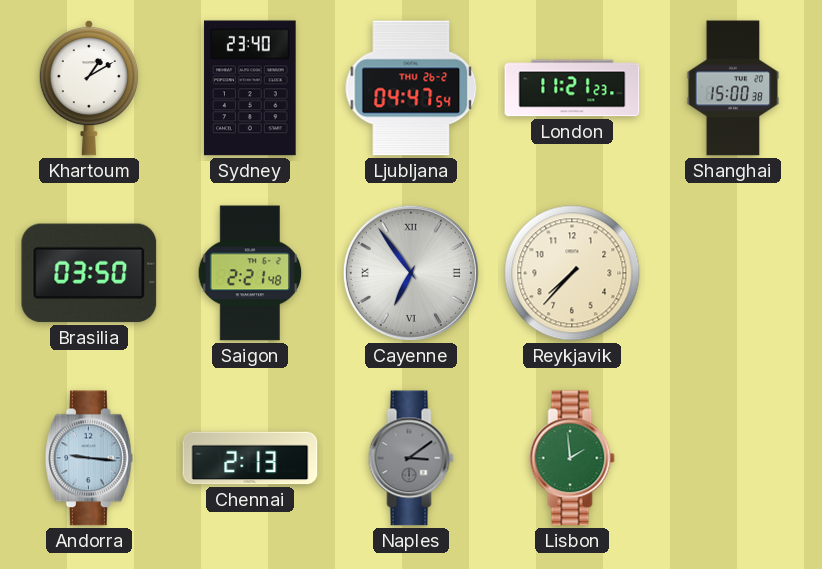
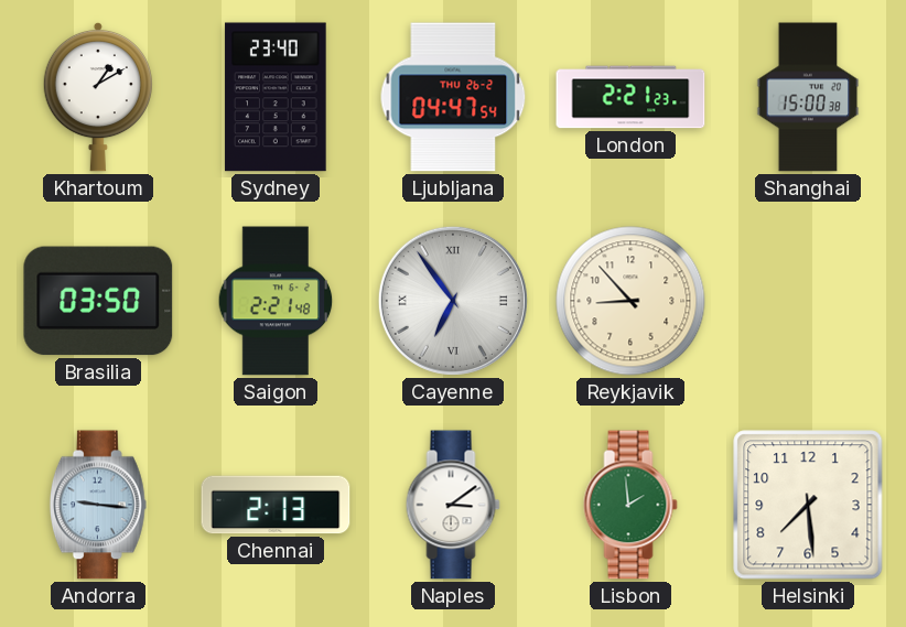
London: 11:21 -> 2:21
Reykjavik: 7:37 -> 8:53
Naples dial: grey -> white
Helsinki: none -> 7:29
